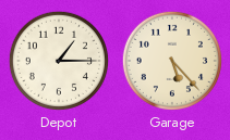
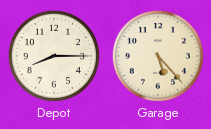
Depot: 1:15 -> 8:15
